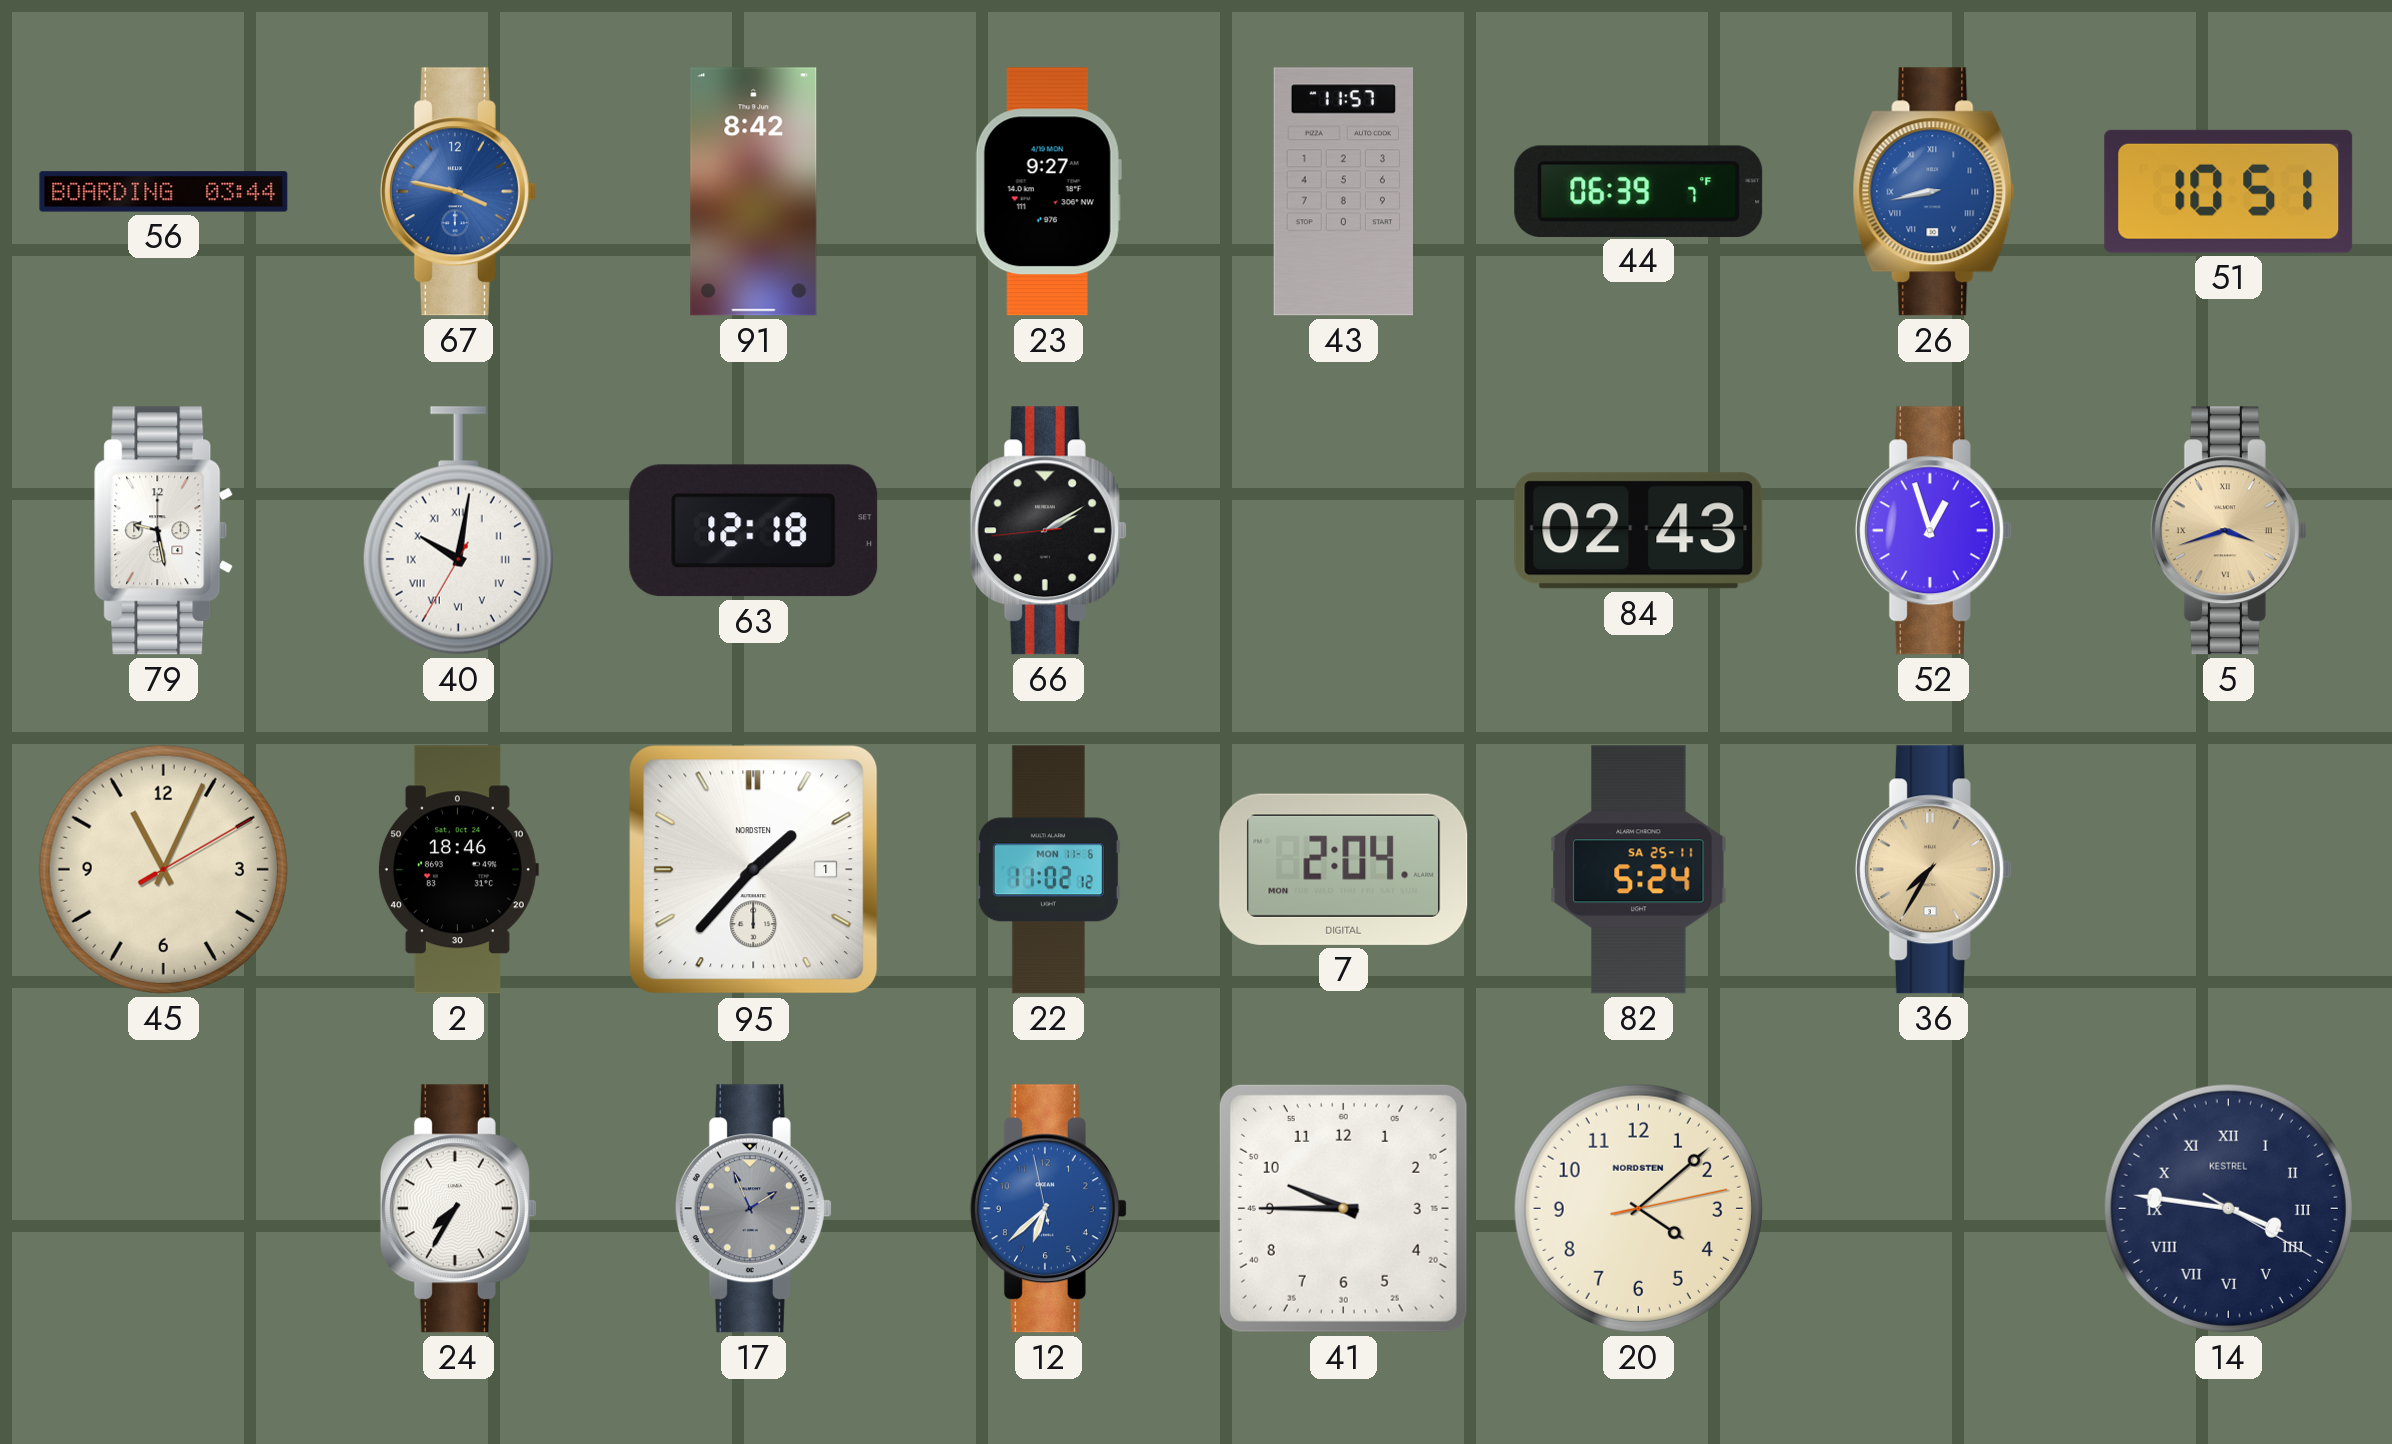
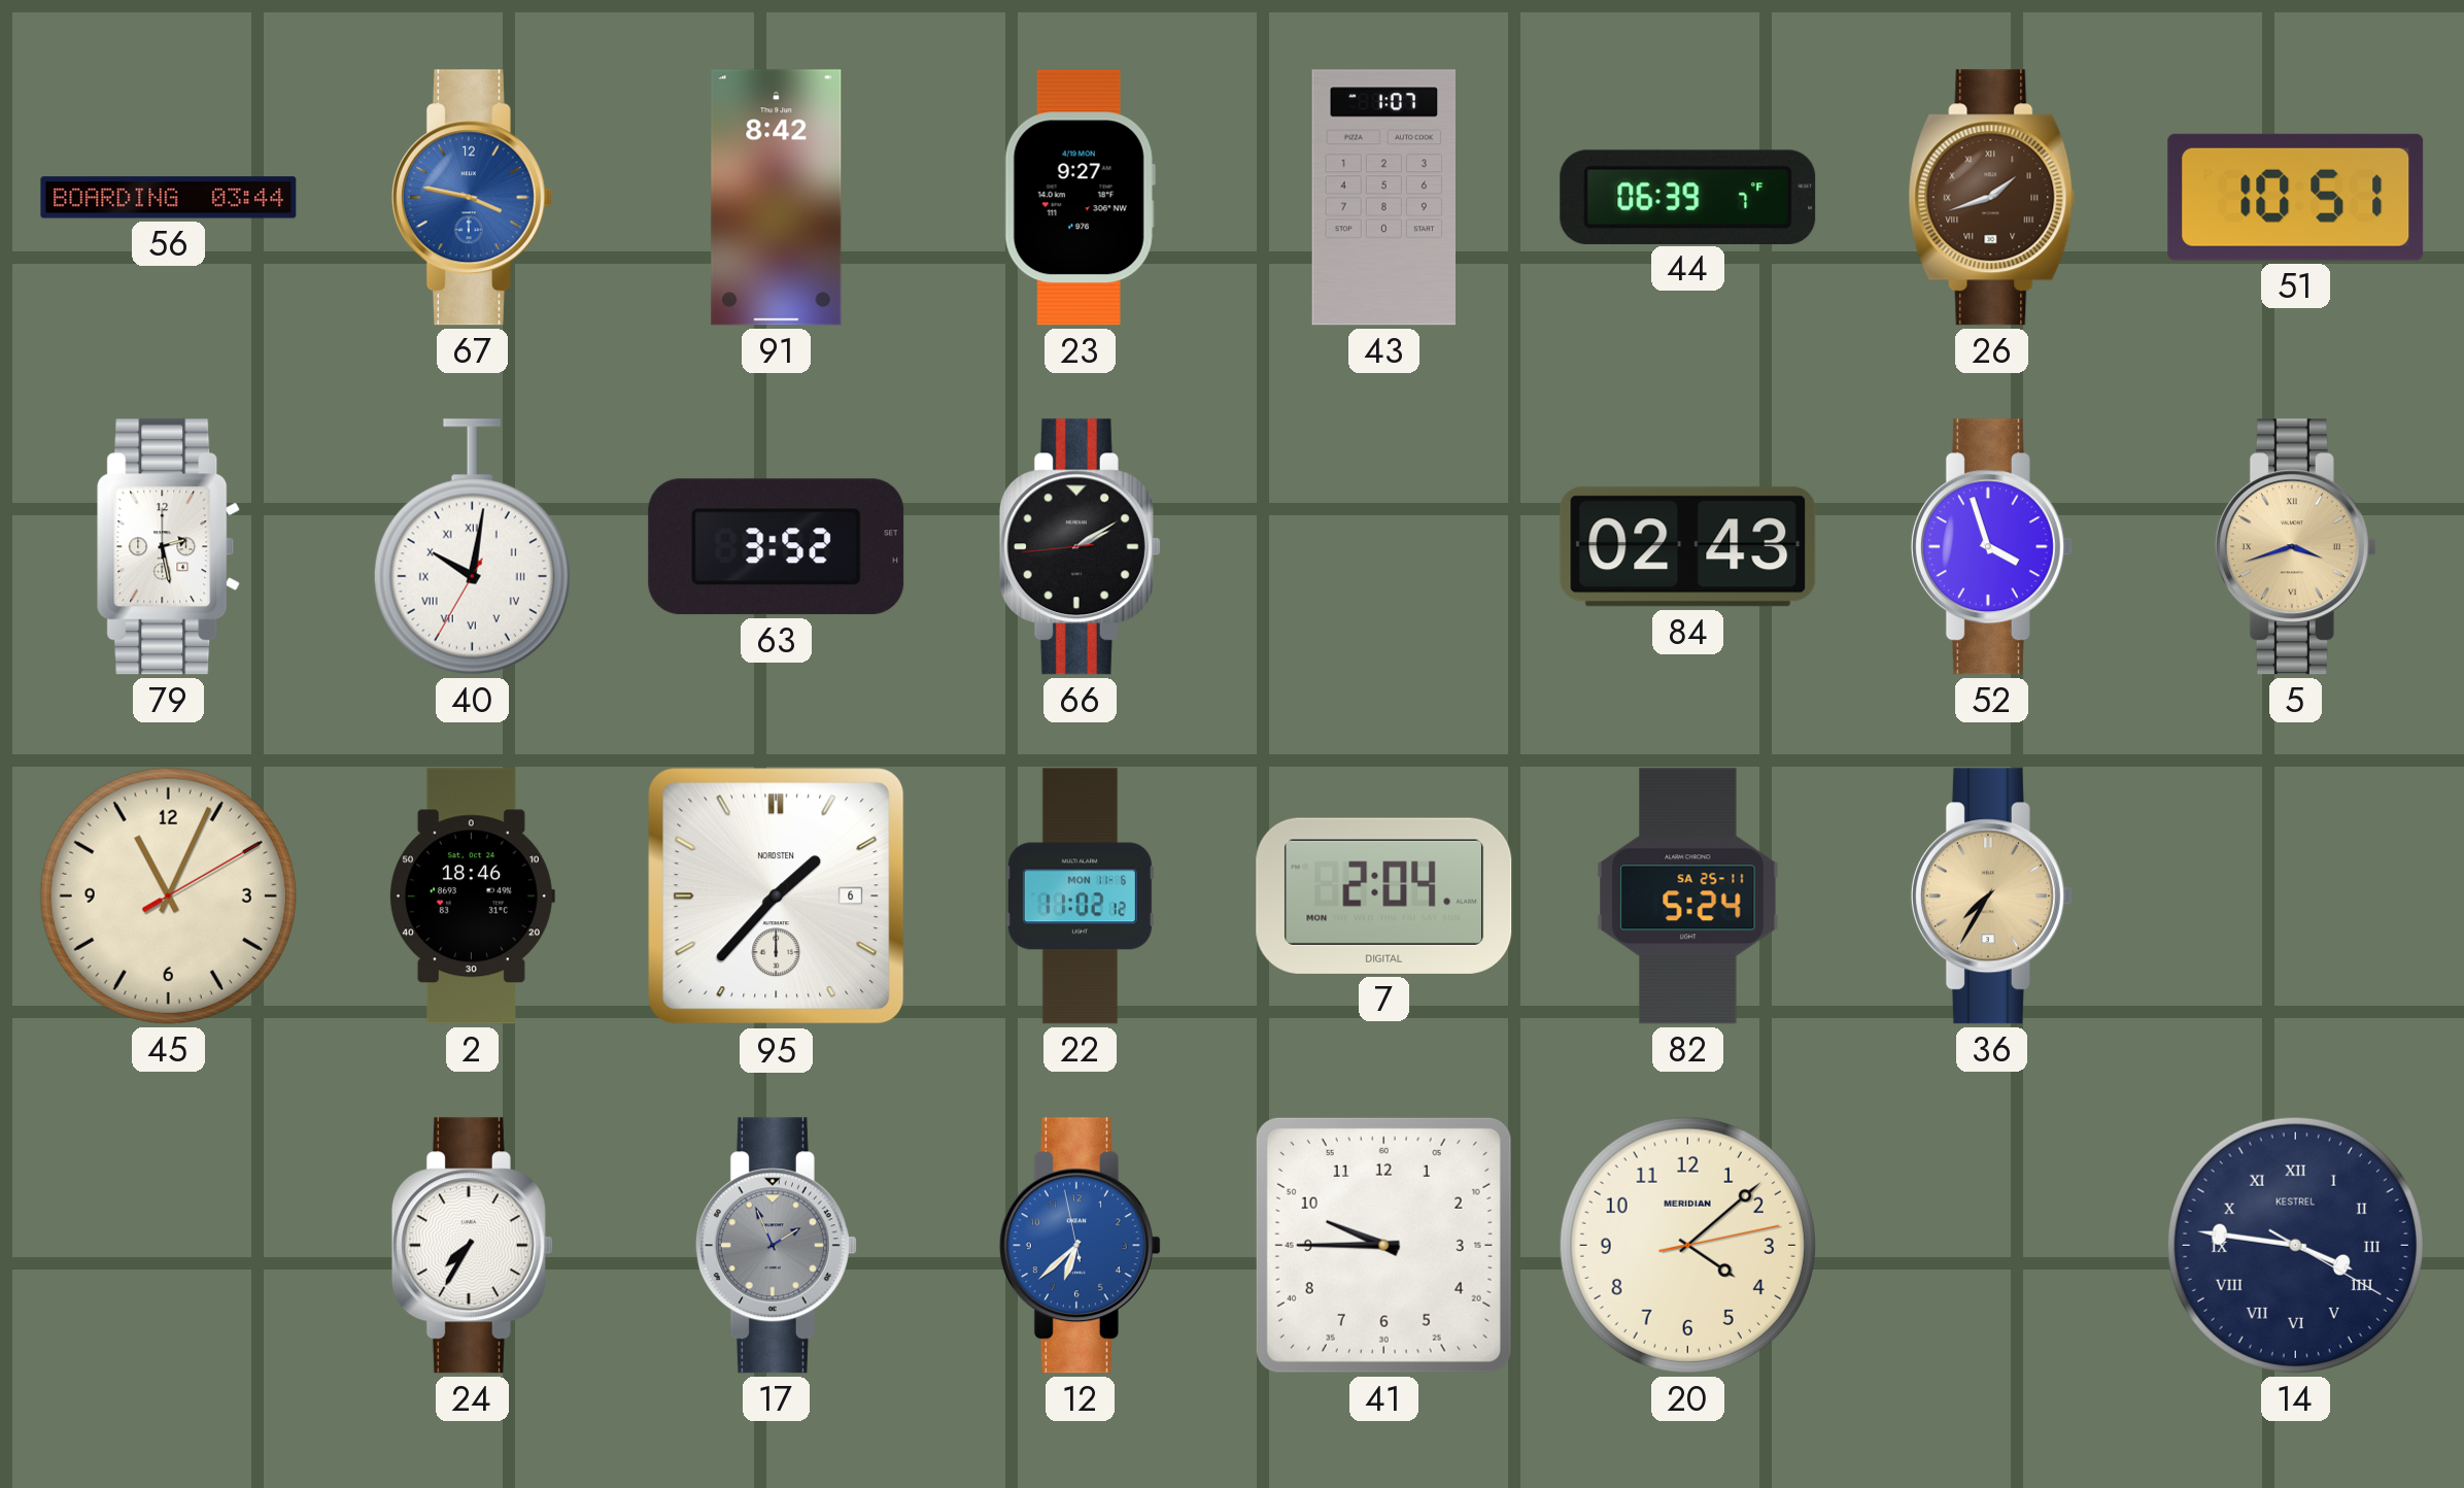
43: 11:57 -> 1:07
26: 8:43 -> 1:42
26 dial: blue -> brown
79: 9:28 -> 2:28
63: 12:18 -> 3:52
52: 12:57 -> 3:57
95 date: 1 -> 6
20 brand: NORDSTEN -> MERIDIAN
